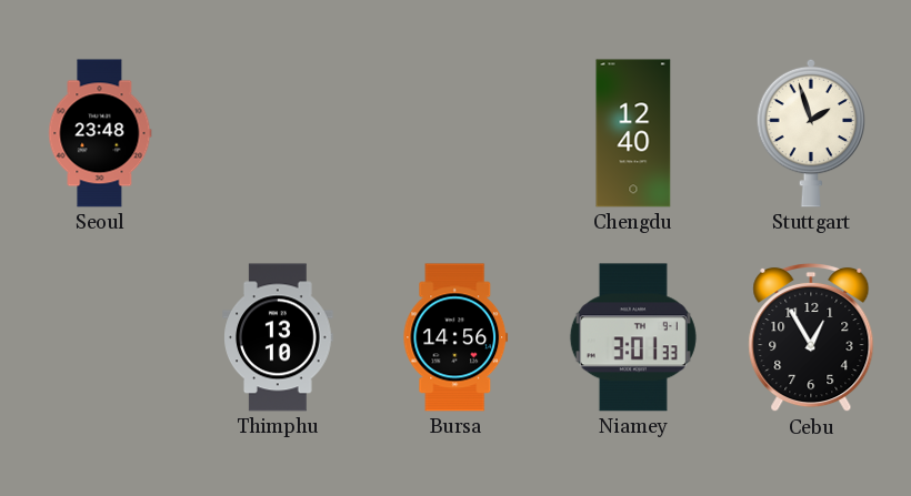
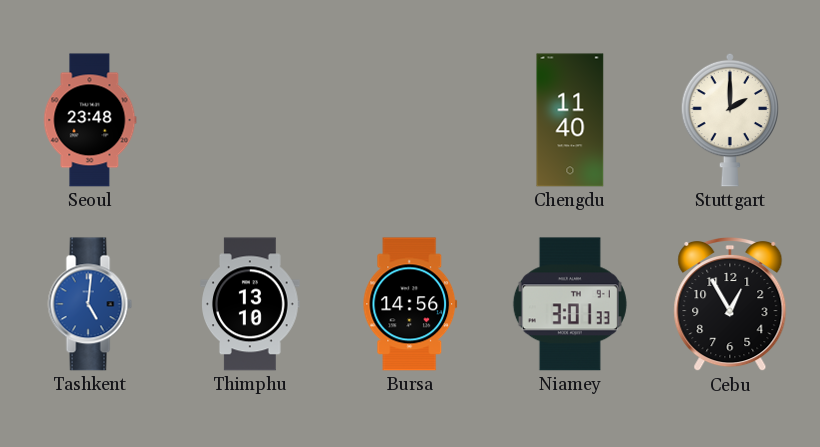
Chengdu: 12:40 -> 11:40
Stuttgart: 1:57 -> 2:00
Tashkent: none -> 5:01
